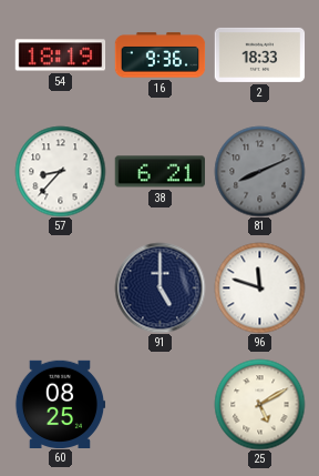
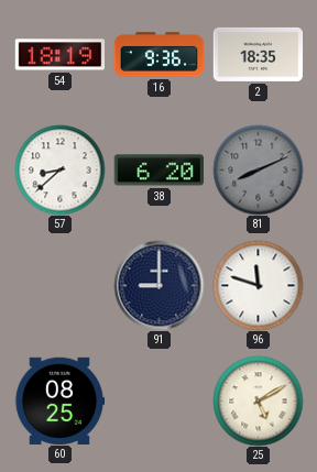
2: 18:33 -> 18:35
57: 8:37 -> 8:38
38: 6:21 -> 6:20
91: 5:00 -> 9:00
